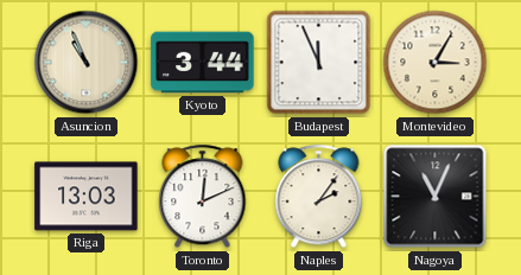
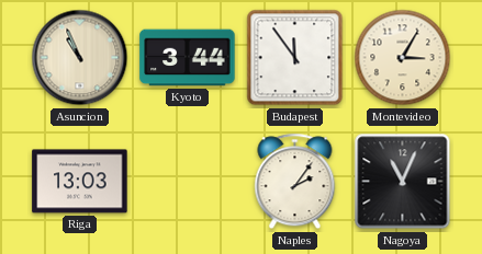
Budapest: 11:56 -> 11:54
Toronto: 12:11 -> none
